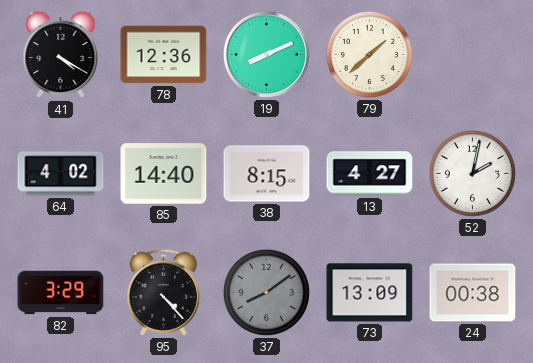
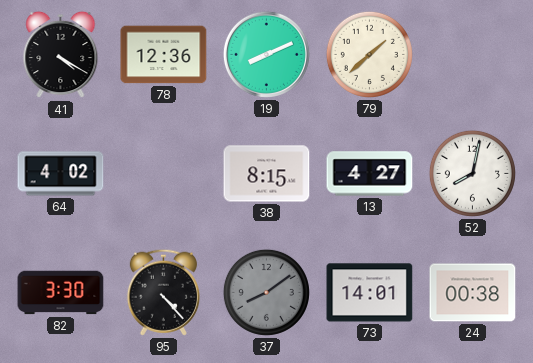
85: 14:40 -> none
52: 2:02 -> 8:02
82: 3:29 -> 3:30
73: 13:09 -> 14:01
